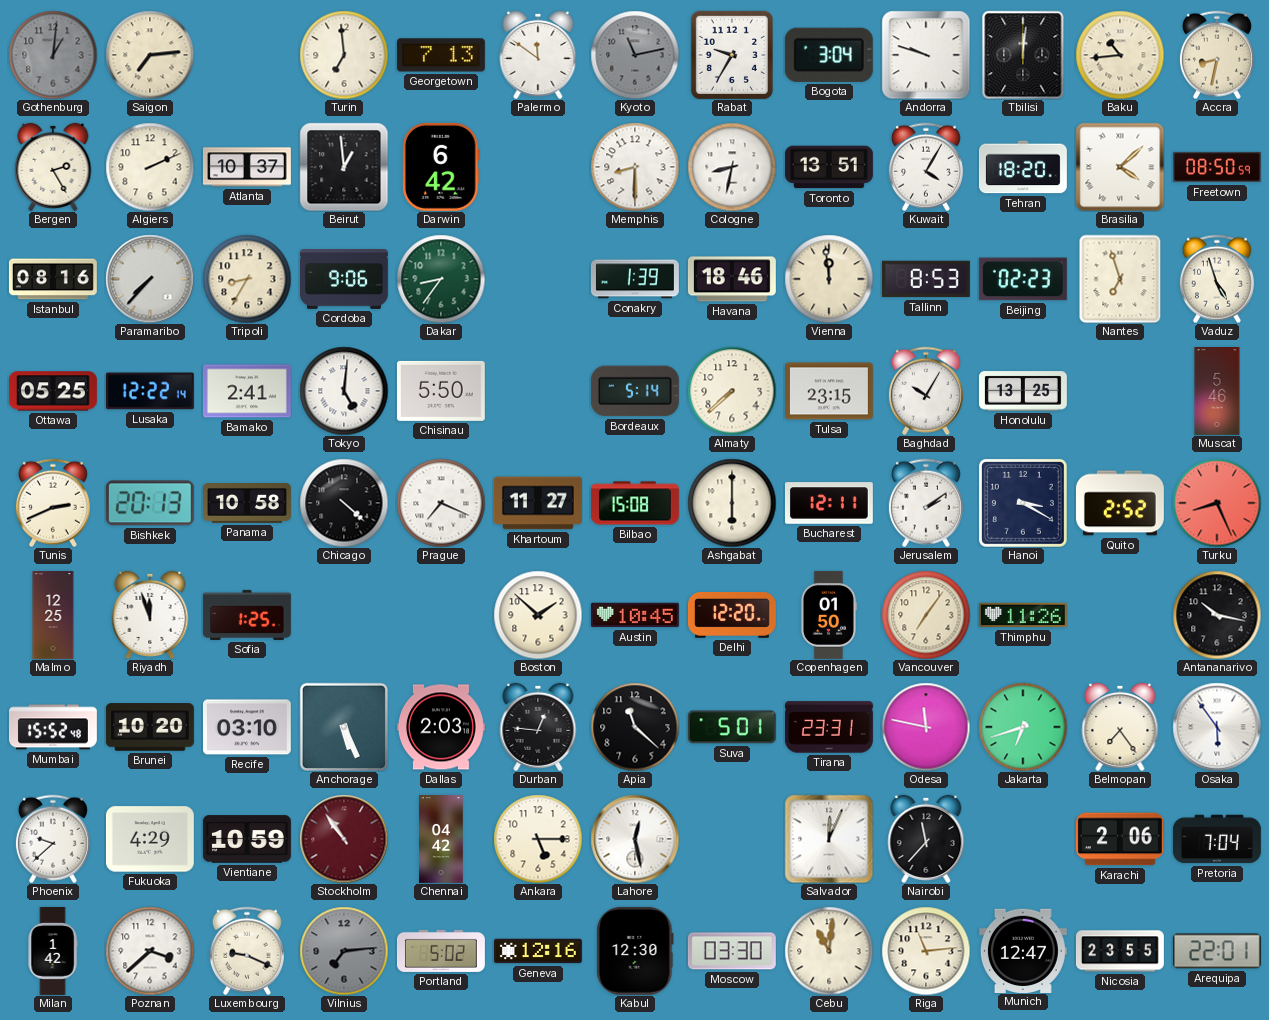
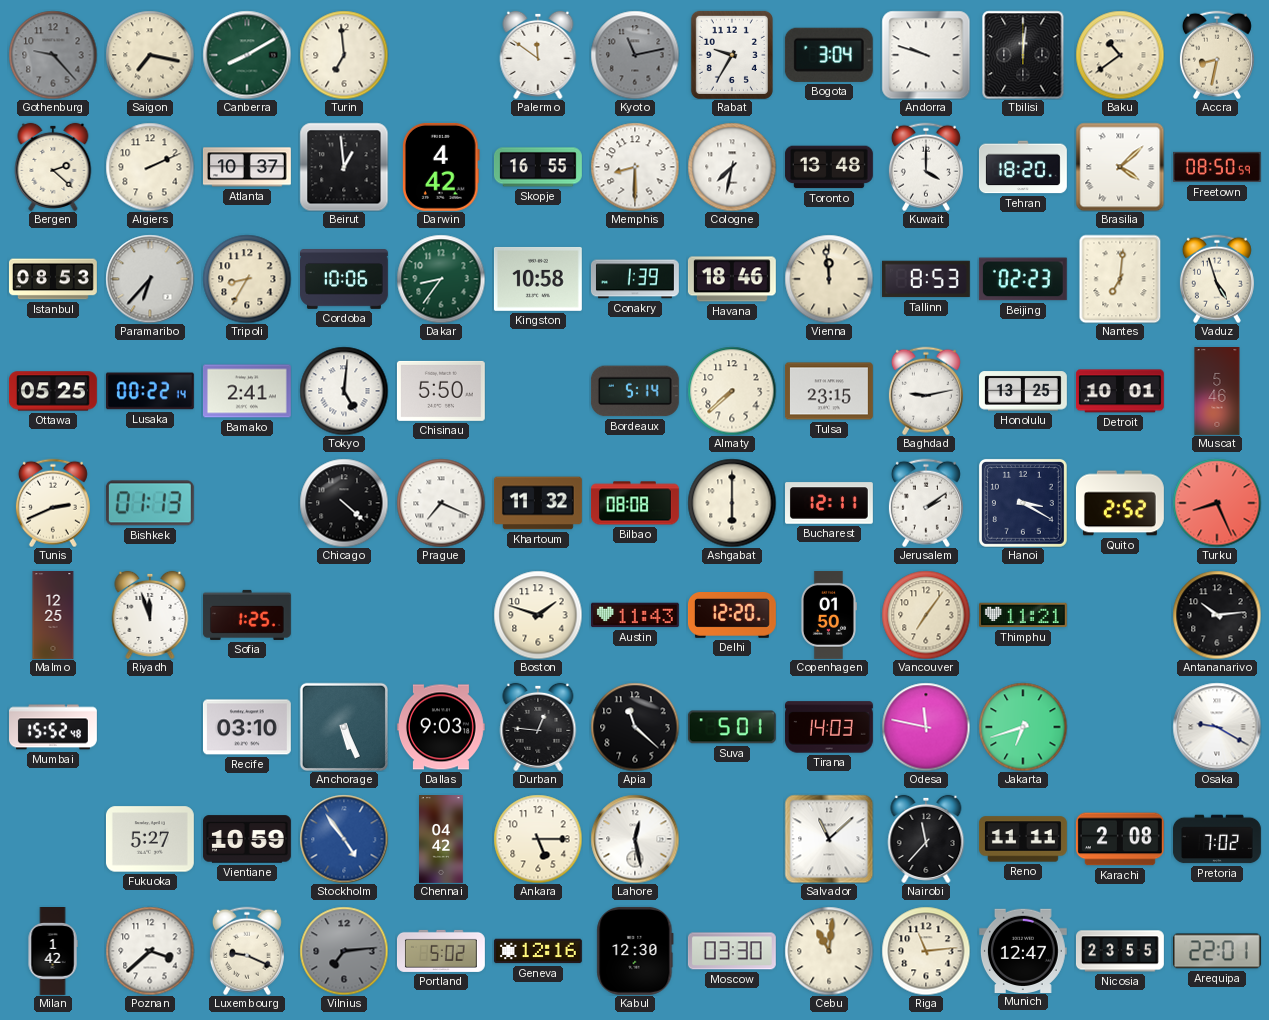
Gothenburg: 1:01 -> 9:23
Saigon: 7:14 -> 7:17
Canberra: none -> 8:10
Georgetown: 7:13 -> none
Baku: 10:44 -> 10:39
Bergen: 2:25 -> 2:22
Darwin: 6:42 -> 4:42
Skopje: none -> 16:55
Cologne: 8:32 -> 7:32
Toronto: 13:51 -> 13:48
Kuwait: 4:05 -> 4:00
Istanbul: 08:16 -> 08:53
Paramaribo: 7:37 -> 6:37
Cordoba: 9:06 -> 10:06
Kingston: none -> 10:58
Nantes: 6:57 -> 7:01
Lusaka: 12:22 -> 00:22
Baghdad: 10:05 -> 9:13
Detroit: none -> 10:01
Bishkek: 20:13 -> 01:13
Panama: 10:58 -> none
Khartoum: 11:27 -> 11:32
Bilbao: 15:08 -> 08:08
Boston: 1:52 -> 1:48
Austin: 10:45 -> 11:43
Thimphu: 11:26 -> 11:21
Antananarivo: 10:17 -> 10:14
Brunei: 10:20 -> none
Dallas: 2:03 -> 9:03
Tirana: 23:31 -> 14:03
Belmopan: 7:24 -> none
Osaka: 5:54 -> 9:20
Phoenix: 9:38 -> none
Fukuoka: 4:29 -> 5:27
Stockholm: 10:54 -> 4:54
Stockholm dial: burgundy -> blue
Salvador: 12:04 -> 11:08
Reno: none -> 11:11
Karachi: 2:06 -> 2:08
Pretoria: 7:04 -> 7:02
